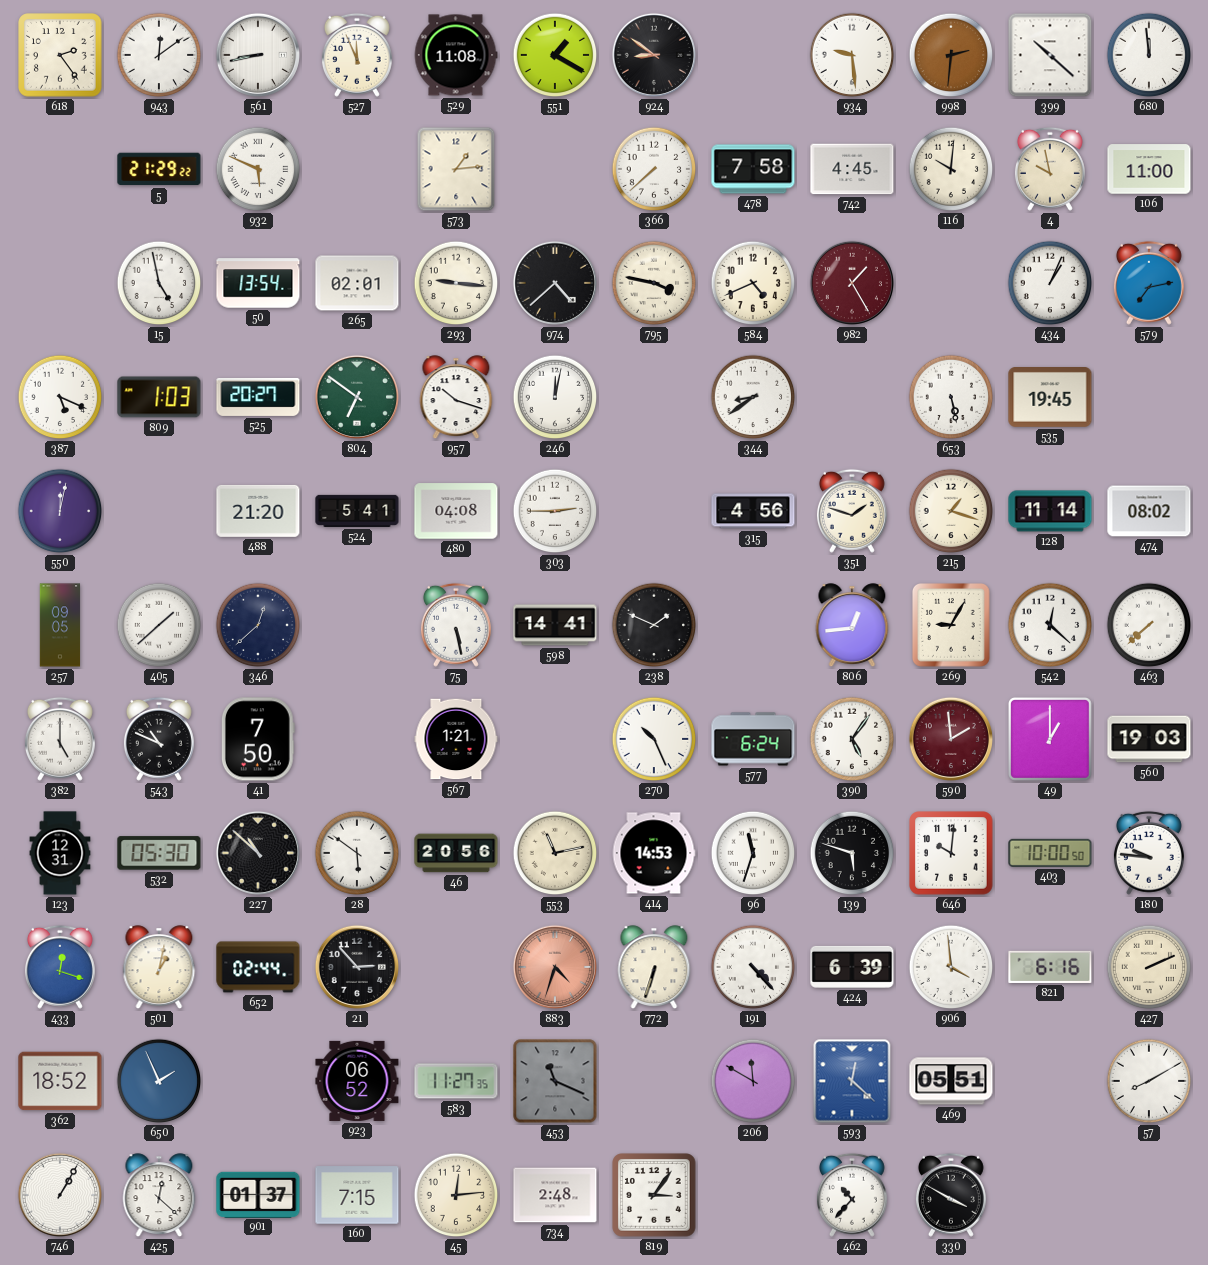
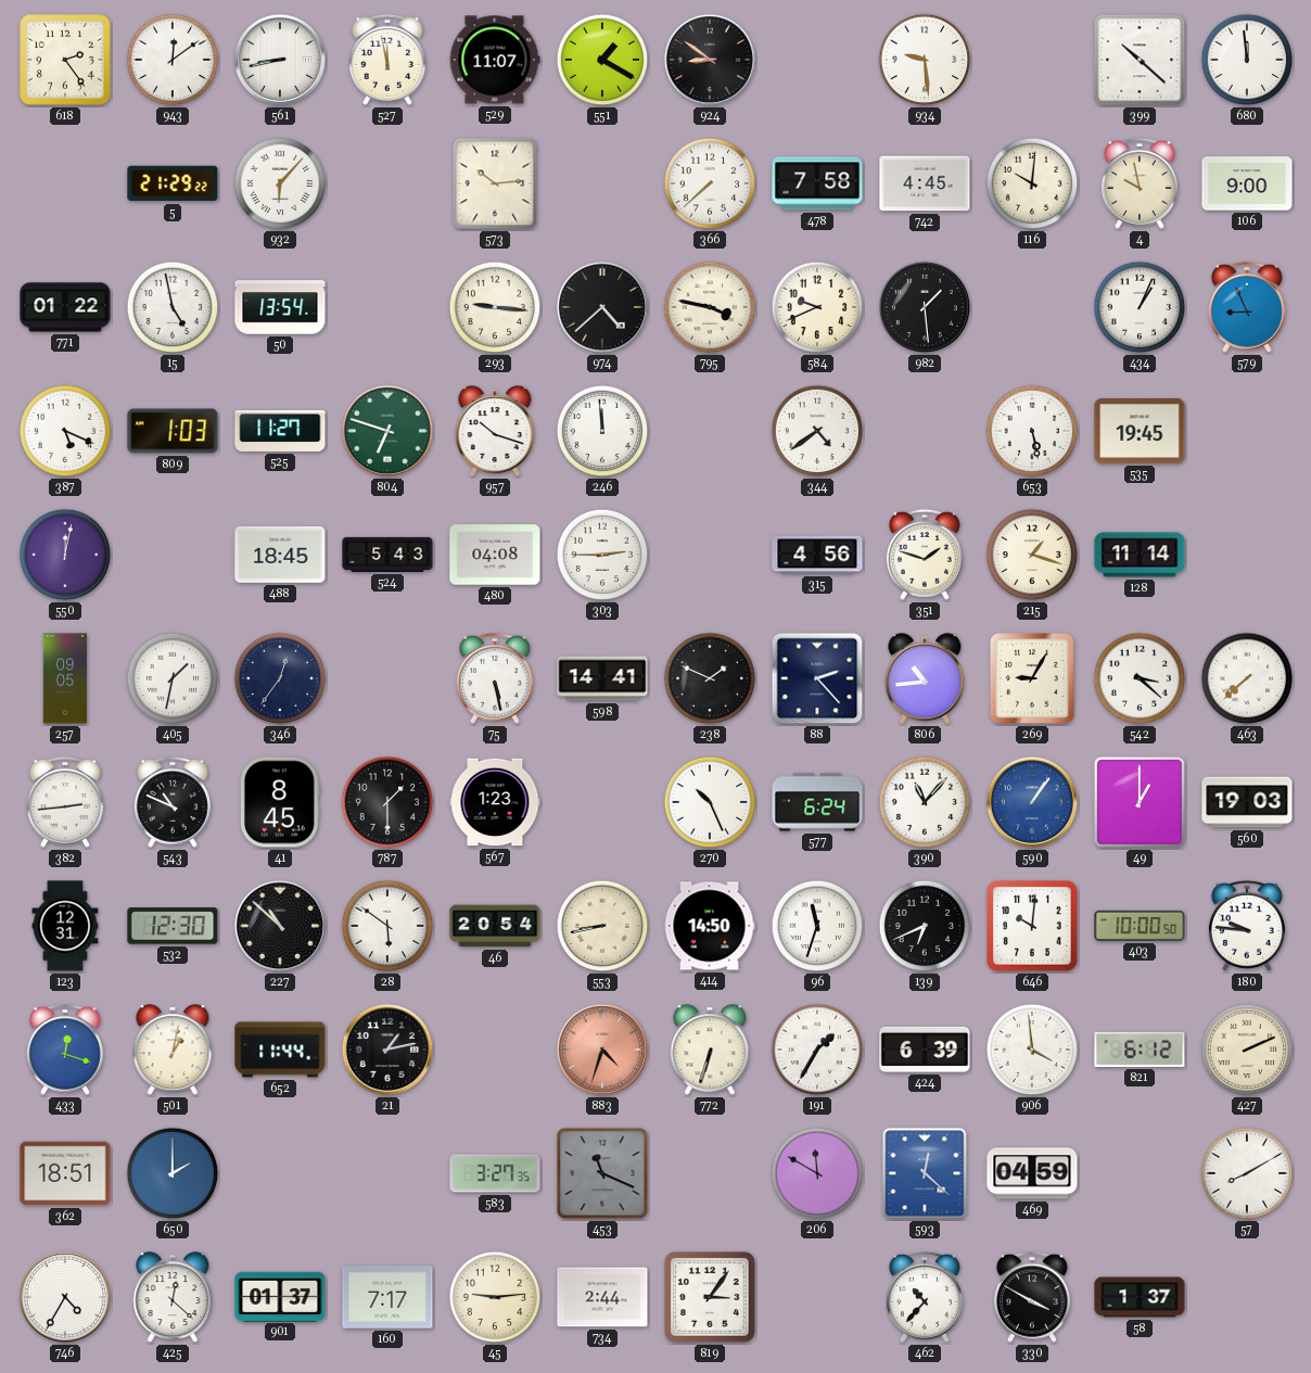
527: 11:56 -> 11:58
529: 11:08 -> 11:07
998: 2:31 -> none
932: 5:49 -> 6:07
573: 1:14 -> 10:14
106: 11:00 -> 9:00
771: none -> 01:22
265: 02:01 -> none
584: 4:41 -> 9:41
982: 1:25 -> 1:29
982 dial: burgundy -> black
579: 7:13 -> 8:56
525: 20:27 -> 11:27
804: 6:51 -> 6:48
246: 12:02 -> 11:59
344: 8:39 -> 4:39
488: 21:20 -> 18:45
524: 5:41 -> 5:43
474: 08:02 -> none
405: 1:38 -> 1:32
346: 12:38 -> 12:36
88: none -> 2:23
806: 12:44 -> 10:44
542: 12:22 -> 3:22
382: 5:00 -> 2:44
41: 7:50 -> 8:45
787: none -> 1:30
567: 1:21 -> 1:23
390: 5:06 -> 11:07
590: 1:59 -> 1:06
590 dial: burgundy -> blue
532: 05:30 -> 12:30
46: 20:56 -> 20:54
553: 11:13 -> 8:43
414: 14:53 -> 14:50
139: 5:48 -> 6:41
652: 02:44 -> 11:44
21: 2:53 -> 1:13
191: 4:23 -> 1:35
821: 6:16 -> 6:12
362: 18:52 -> 18:51
650: 1:56 -> 2:00
923: 06:52 -> none
583: 11:27 -> 3:27
469: 05:51 -> 04:59
746: 1:05 -> 4:35
160: 7:15 -> 7:17
45: 12:14 -> 9:14
734: 2:48 -> 2:44
58: none -> 1:37
